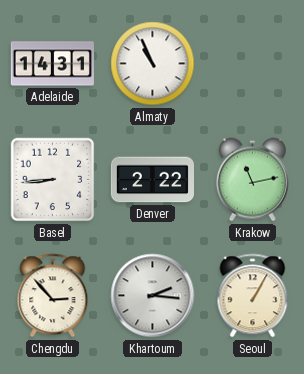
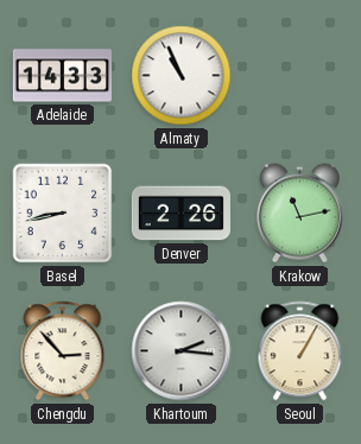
Adelaide: 14:31 -> 14:33
Basel: 8:44 -> 8:43
Denver: 2:22 -> 2:26
